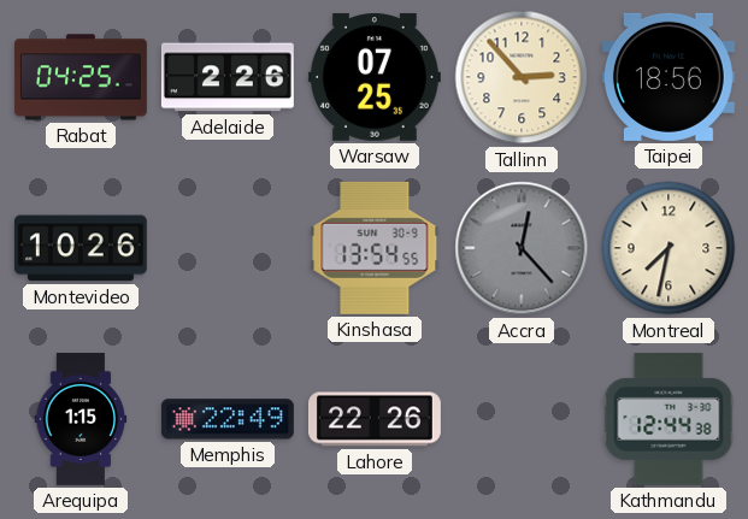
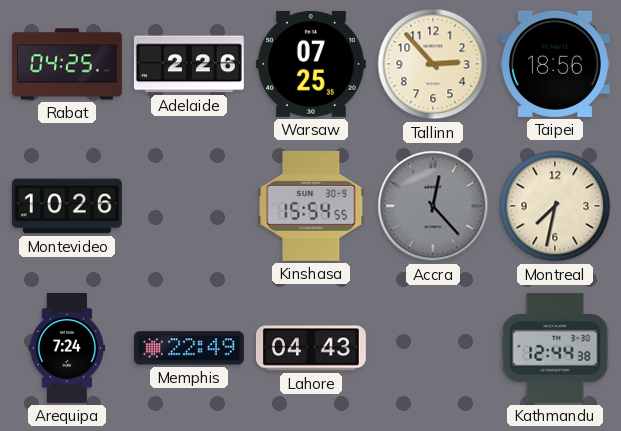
Kinshasa: 13:54 -> 15:54
Arequipa: 1:15 -> 7:24
Lahore: 22:26 -> 04:43
